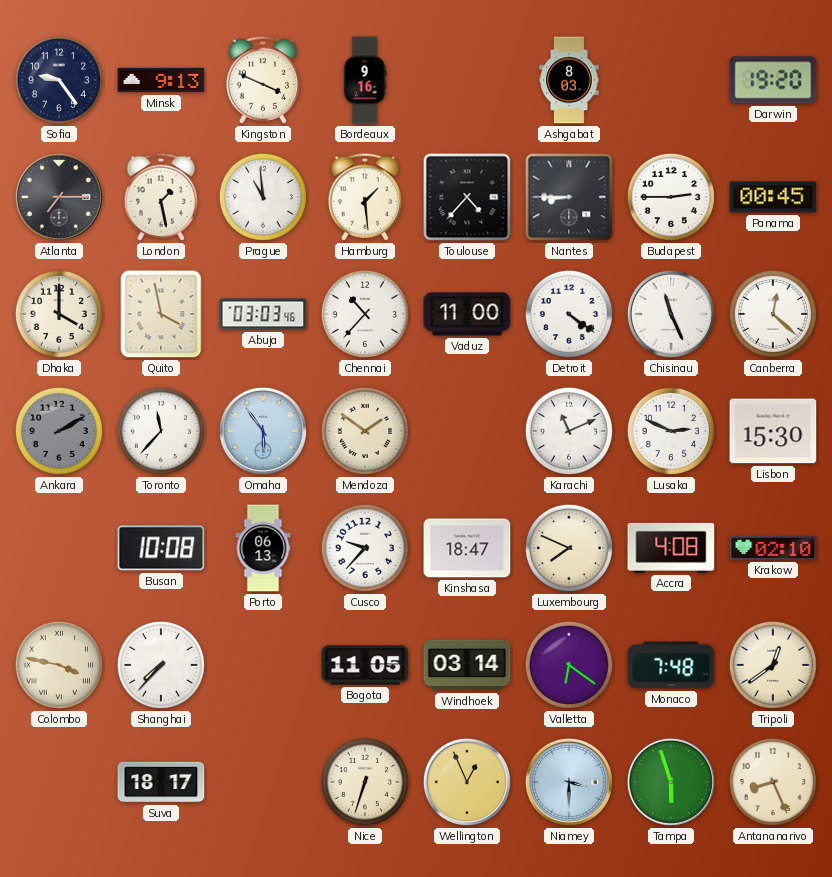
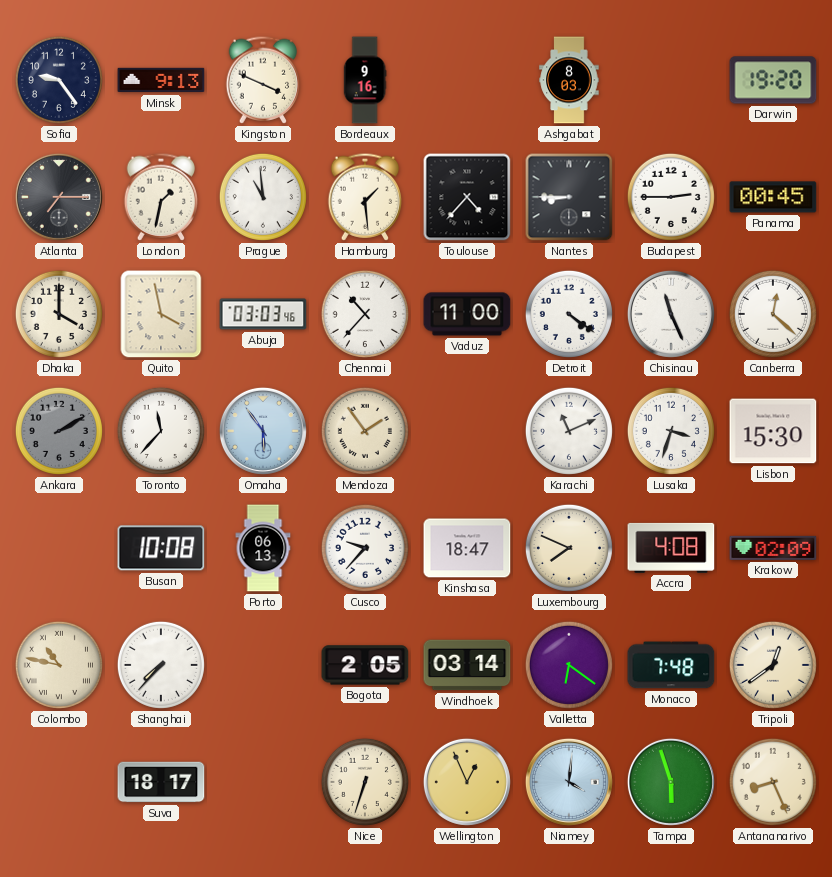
London: 1:28 -> 1:32
Mendoza: 1:51 -> 1:54
Lusaka: 2:49 -> 3:33
Krakow: 02:10 -> 02:09
Colombo: 3:47 -> 10:47
Bogota: 11:05 -> 2:05
Niamey: 3:30 -> 4:01
